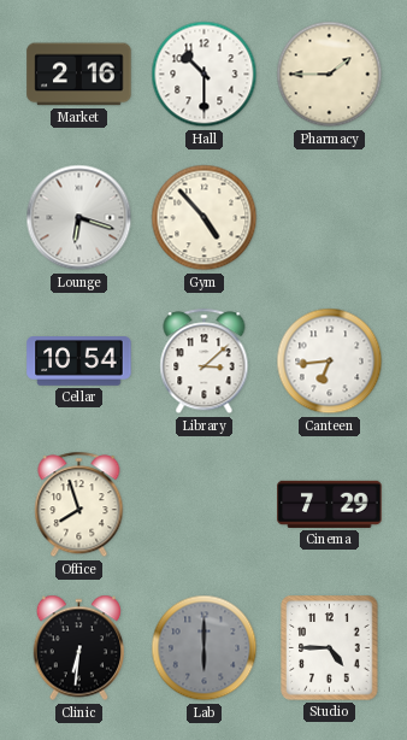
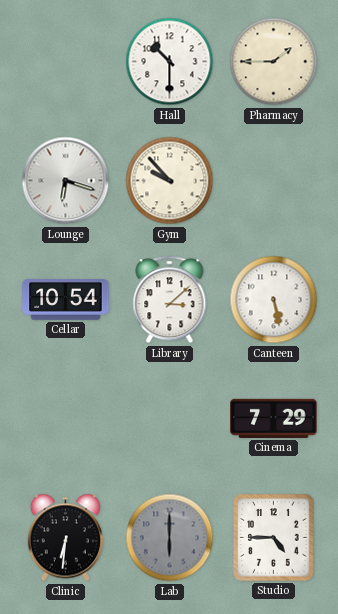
Market: 2:16 -> none
Gym: 4:53 -> 9:53
Canteen: 6:44 -> 5:28
Office: 7:57 -> none
